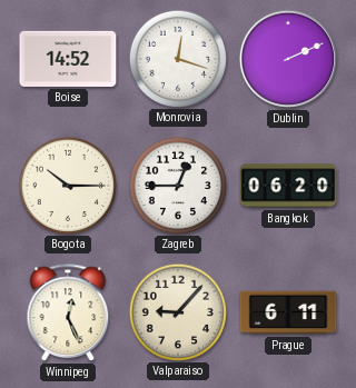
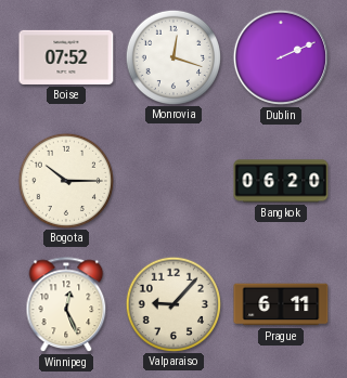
Boise: 14:52 -> 07:52
Zagreb: 12:45 -> none
